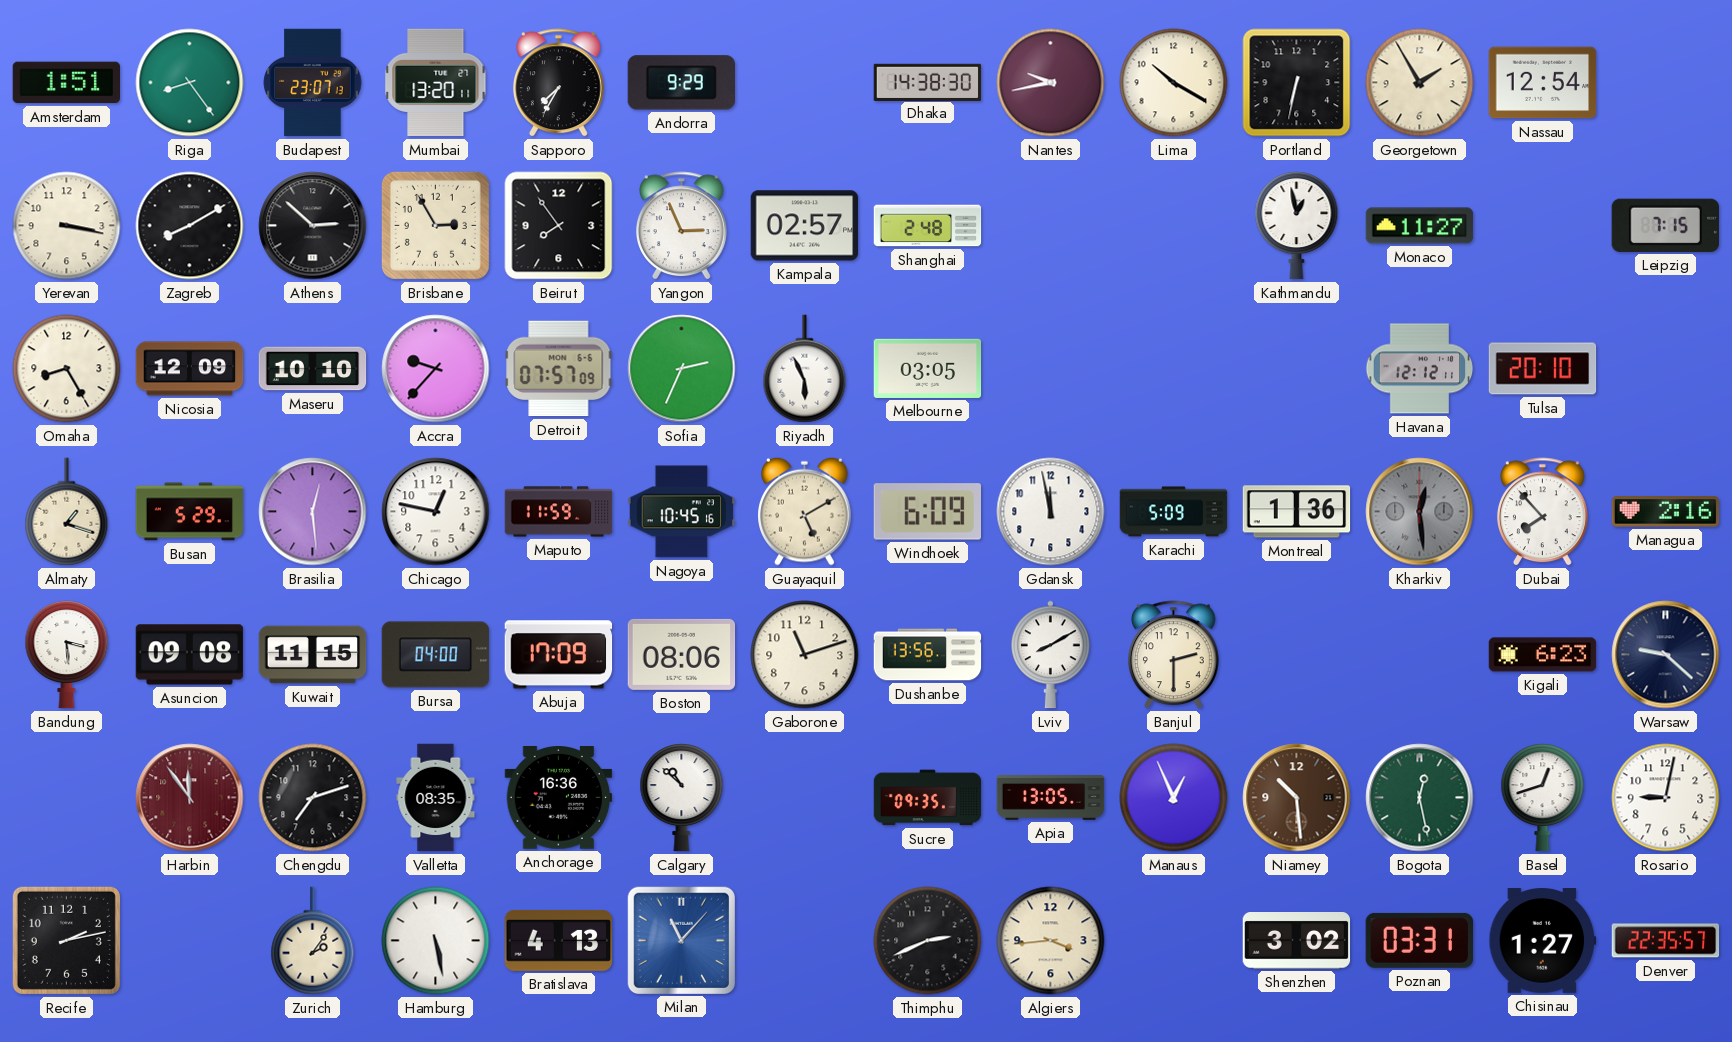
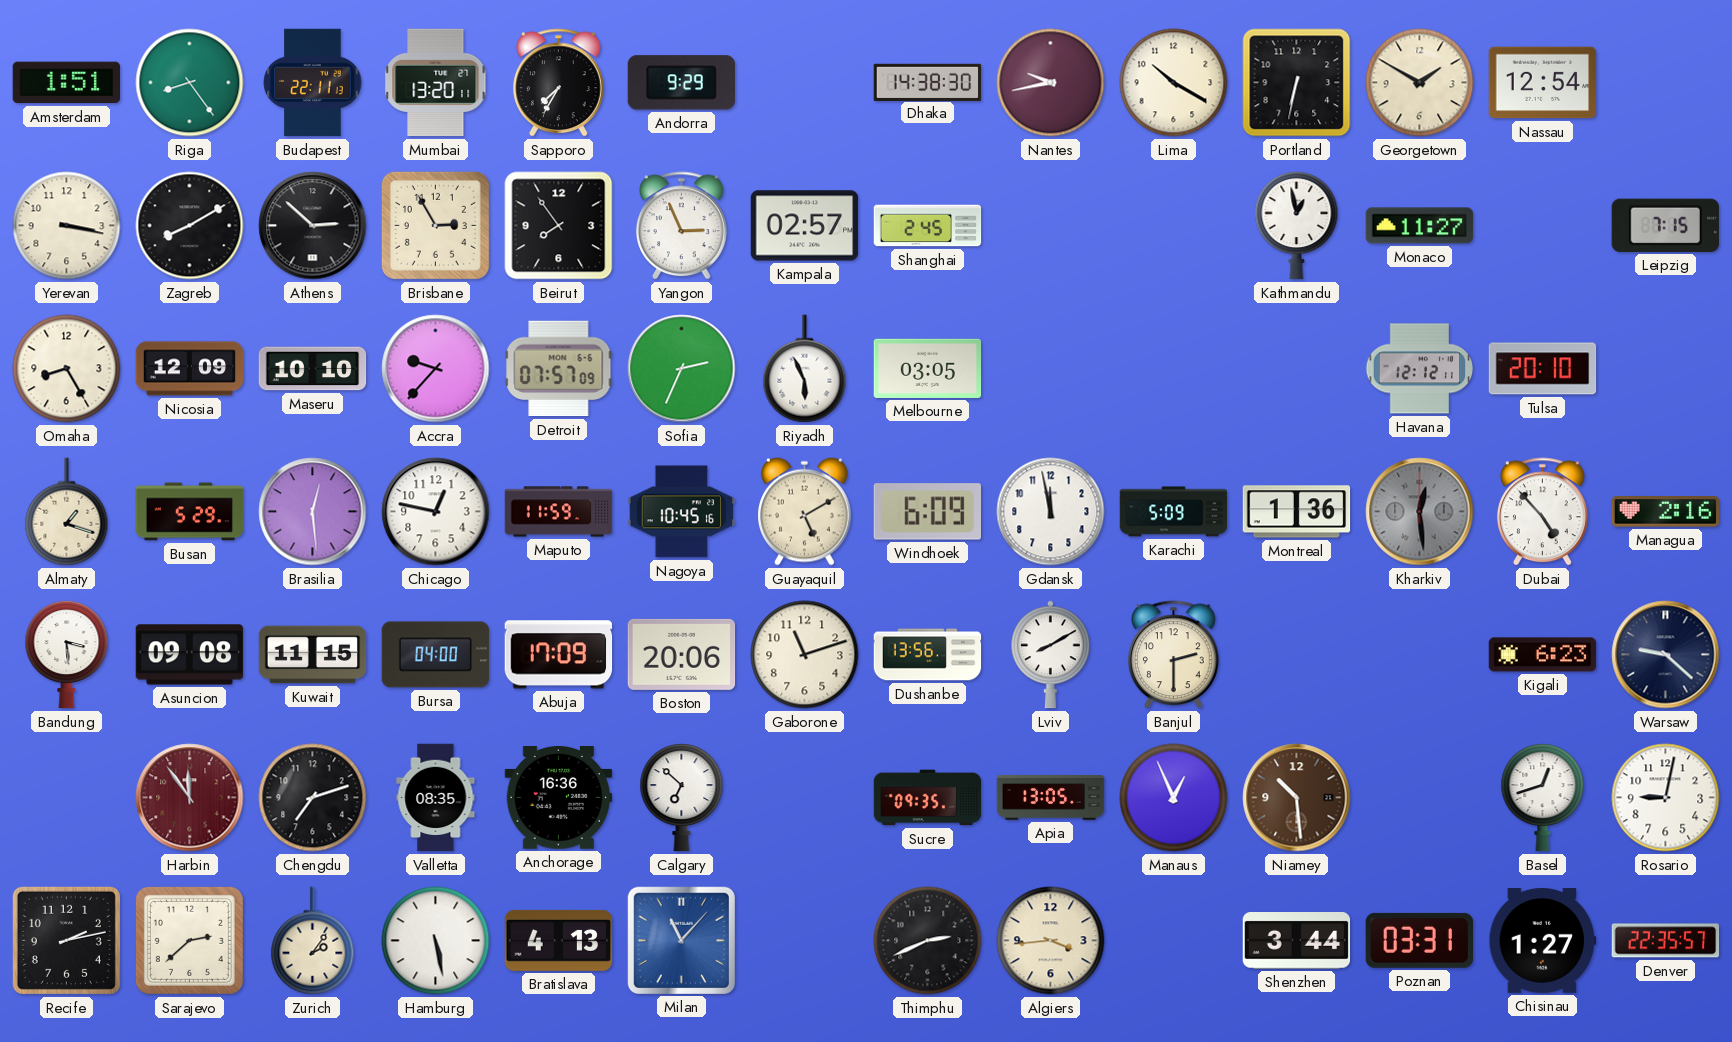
Budapest: 23:07 -> 22:11
Georgetown: 1:55 -> 1:50
Shanghai: 2:48 -> 2:45
Dubai: 7:53 -> 4:53
Boston: 08:06 -> 20:06
Calgary: 10:52 -> 6:52
Bogota: 12:28 -> none
Sarajevo: none -> 2:38
Shenzhen: 3:02 -> 3:44
